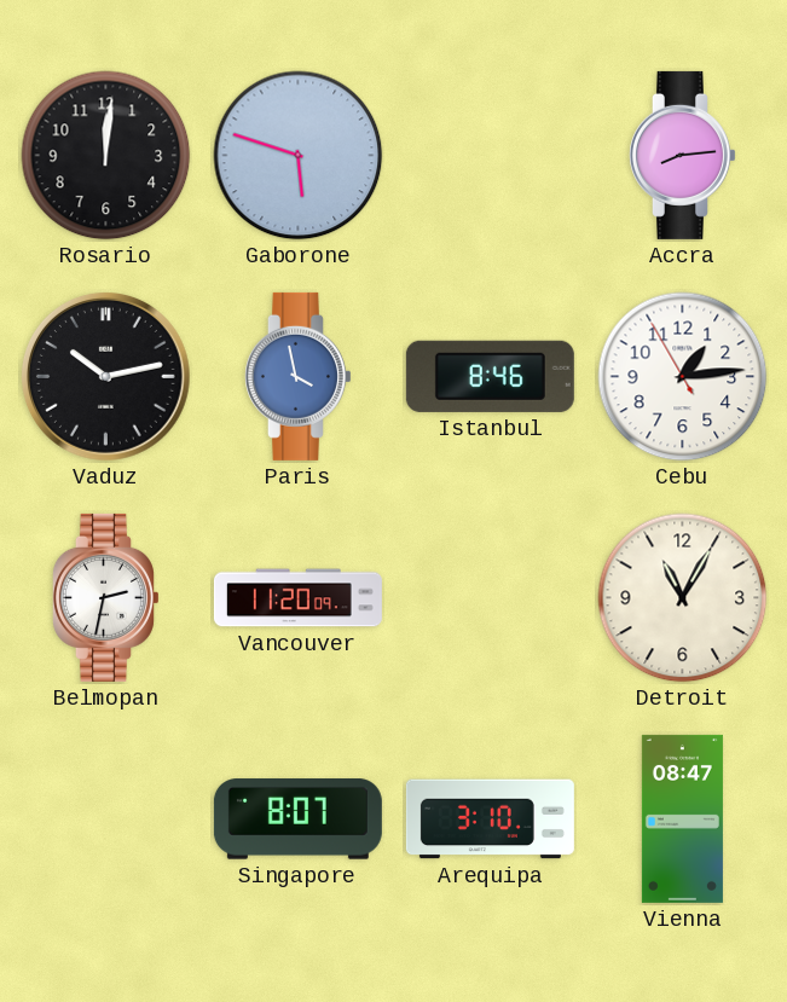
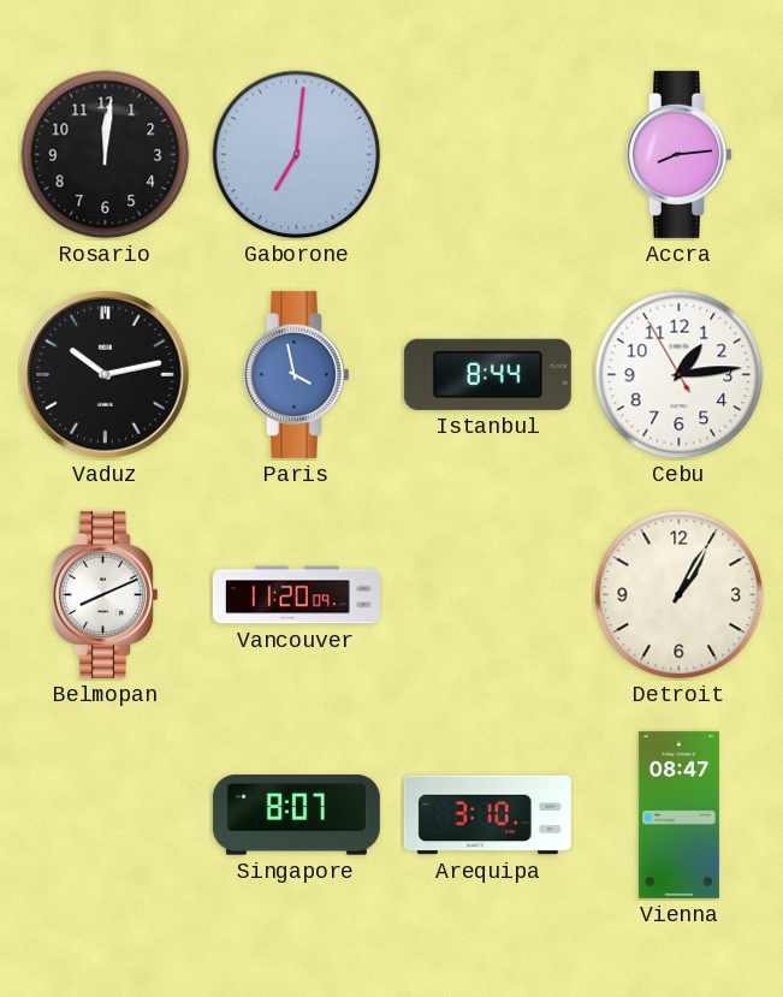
Gaborone: 5:48 -> 7:01
Istanbul: 8:46 -> 8:44
Belmopan: 2:32 -> 8:11
Detroit: 11:05 -> 1:05
